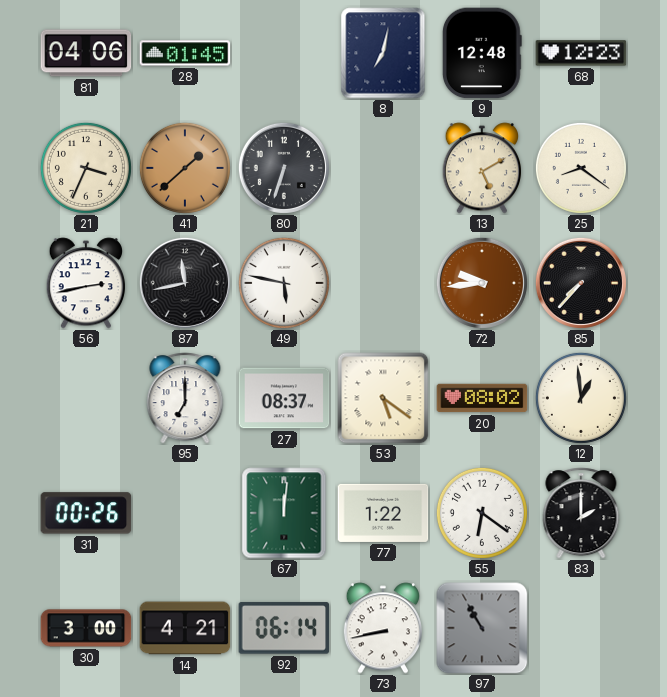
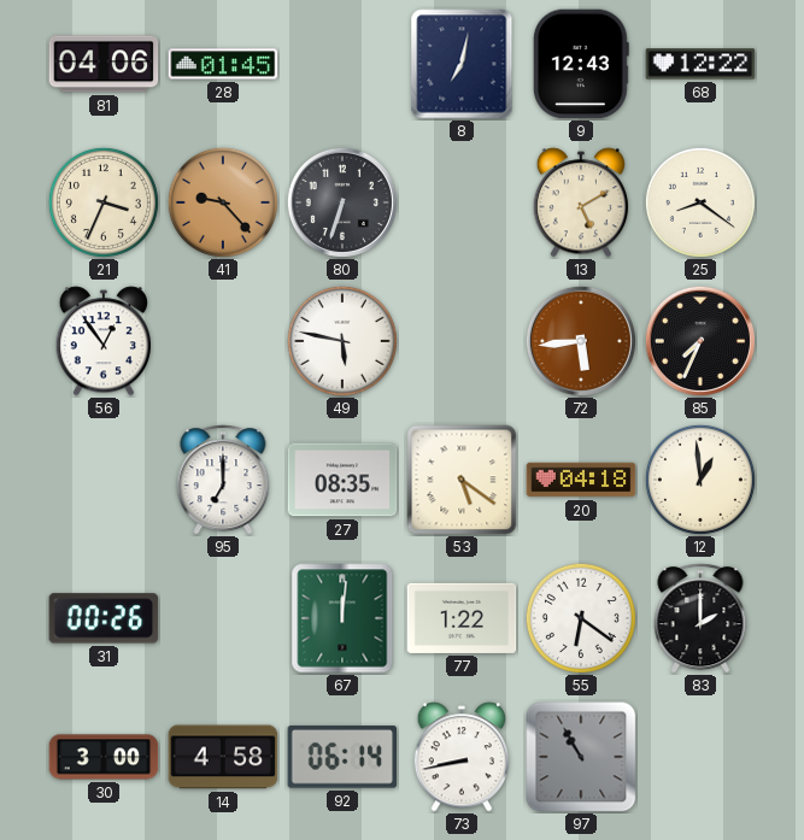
9: 12:48 -> 12:43
68: 12:23 -> 12:22
41: 1:38 -> 9:23
56: 2:43 -> 12:54
87: 11:43 -> none
72: 9:44 -> 5:44
85: 7:37 -> 7:34
27: 08:37 -> 08:35
20: 08:02 -> 04:18
14: 4:21 -> 4:58
